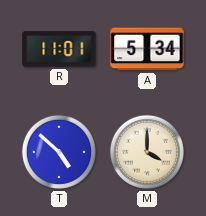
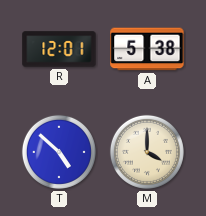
R: 11:01 -> 12:01
A: 5:34 -> 5:38
